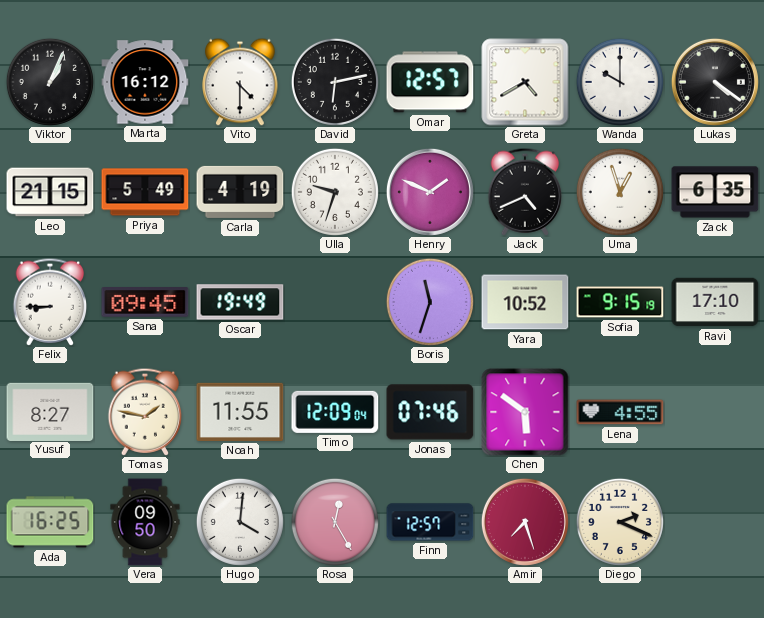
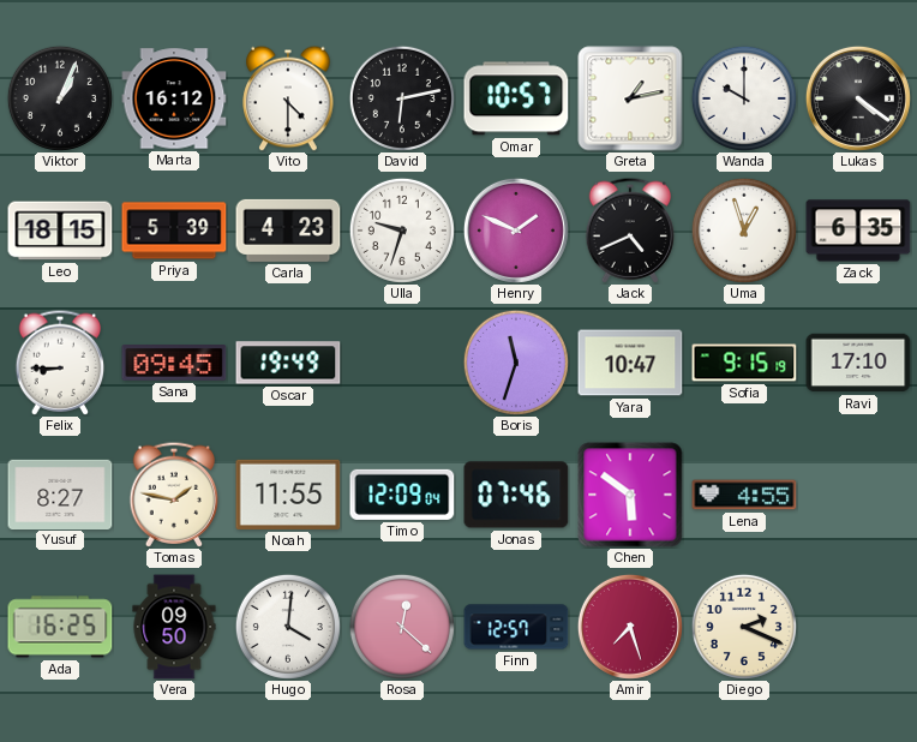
Omar: 12:57 -> 10:57
Greta: 4:40 -> 1:13
Leo: 21:15 -> 18:15
Priya: 5:49 -> 5:39
Carla: 4:19 -> 4:23
Yara: 10:52 -> 10:47
Rosa: 12:25 -> 12:22
